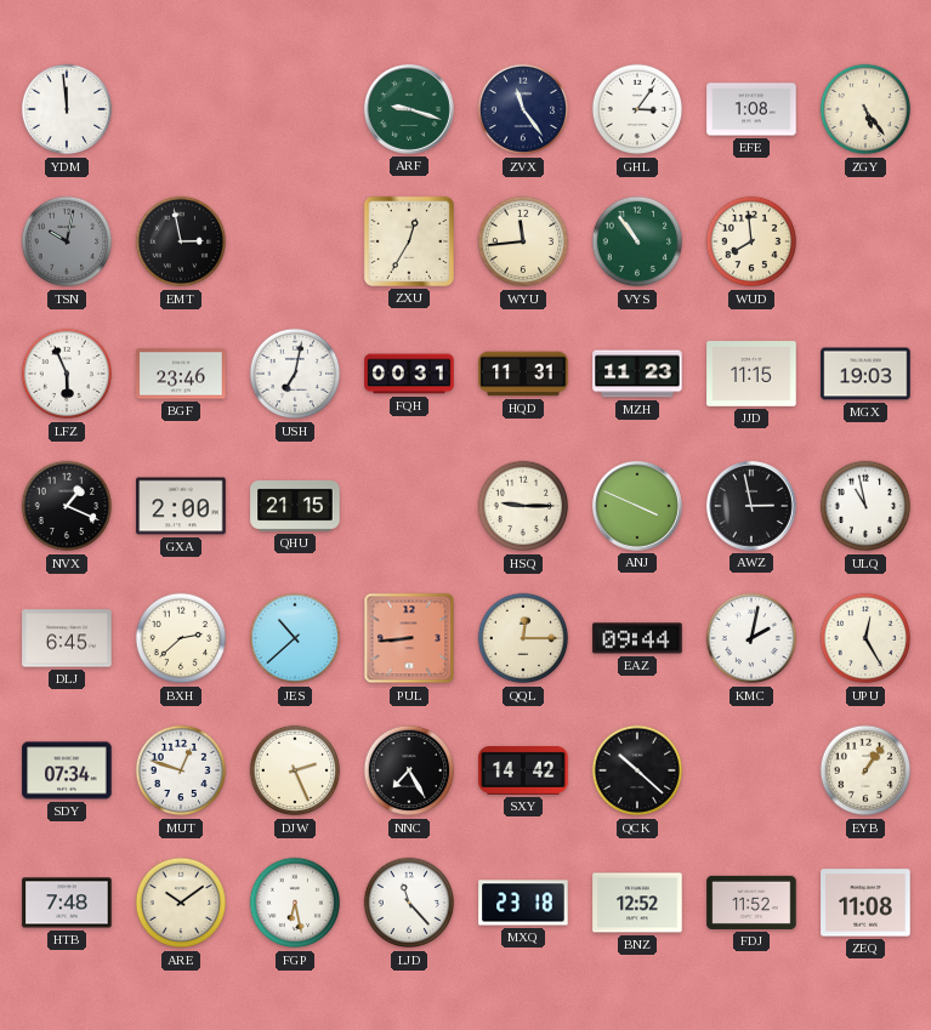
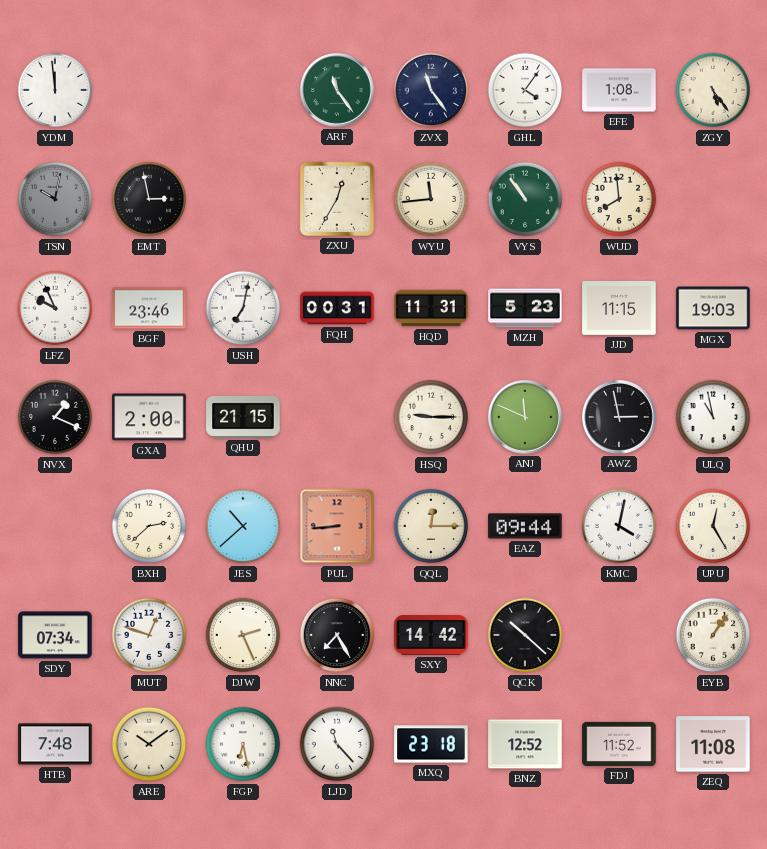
ARF: 9:18 -> 11:24
GHL: 3:06 -> 4:06
LFZ: 5:56 -> 9:56
MZH: 11:23 -> 5:23
ANJ: 3:49 -> 11:49
DLJ: 6:45 -> none
KMC: 2:02 -> 4:02
